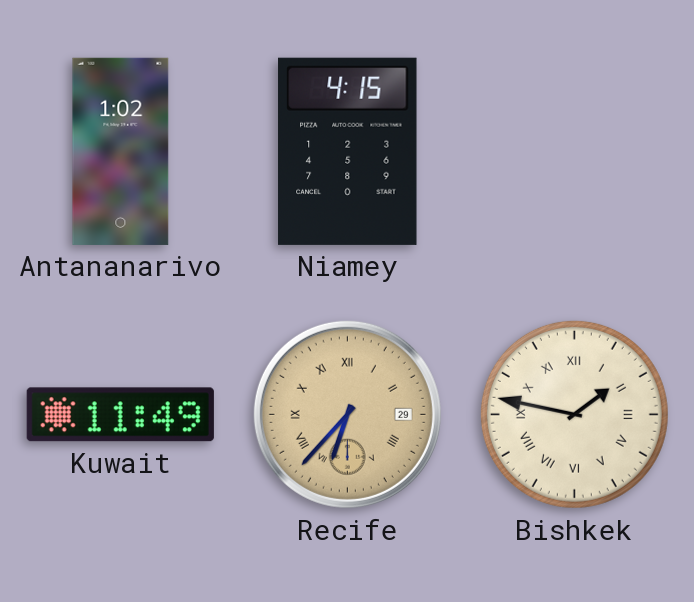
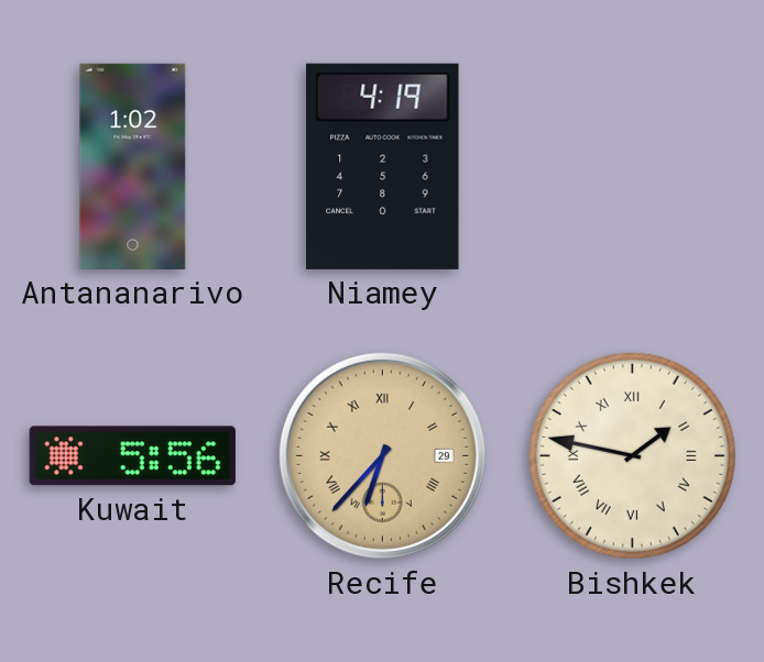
Niamey: 4:15 -> 4:19
Kuwait: 11:49 -> 5:56
